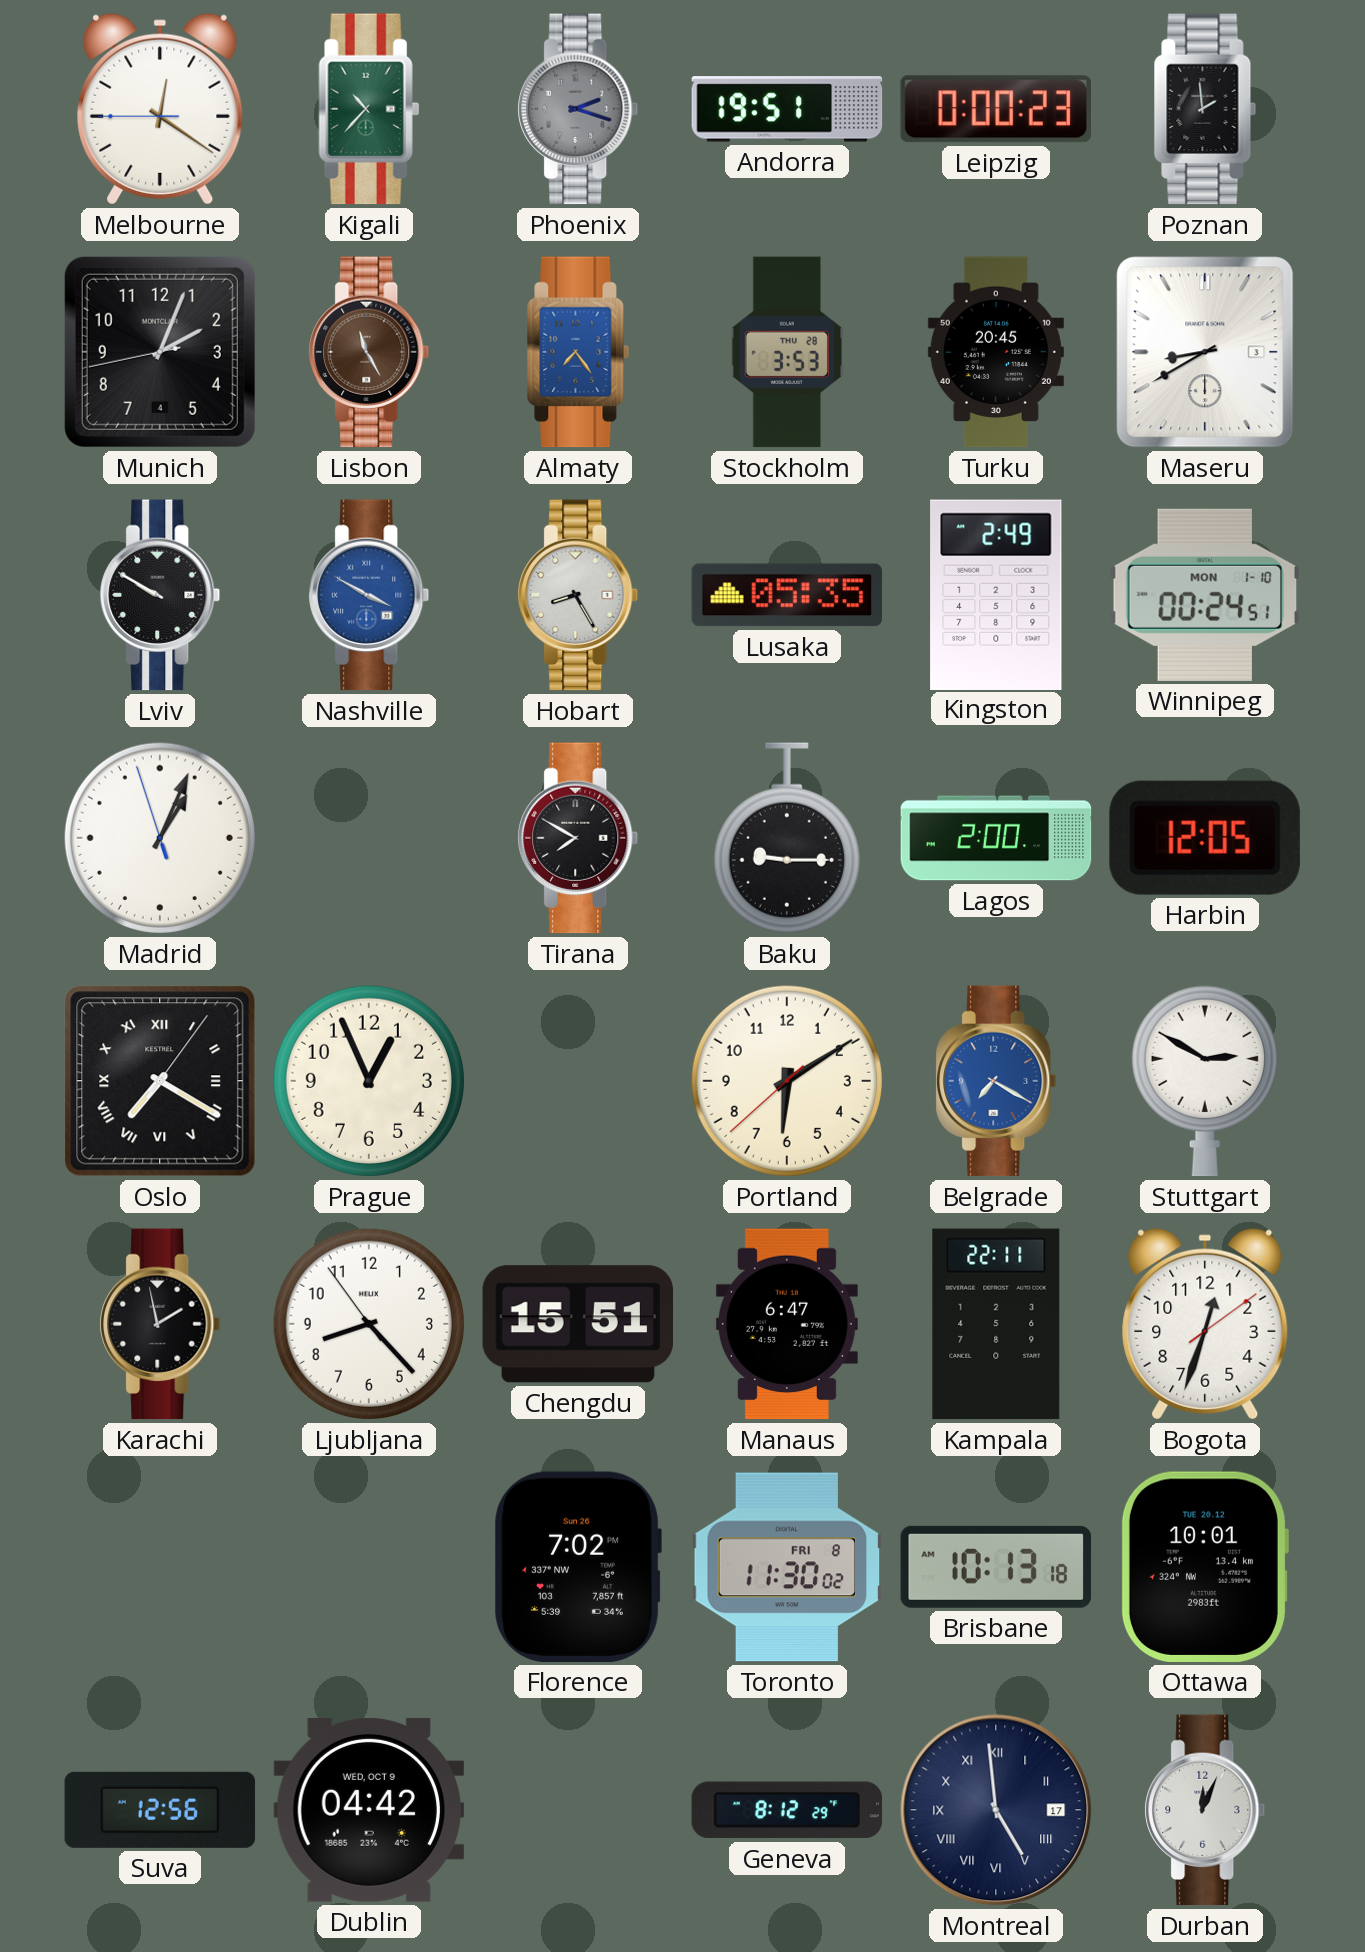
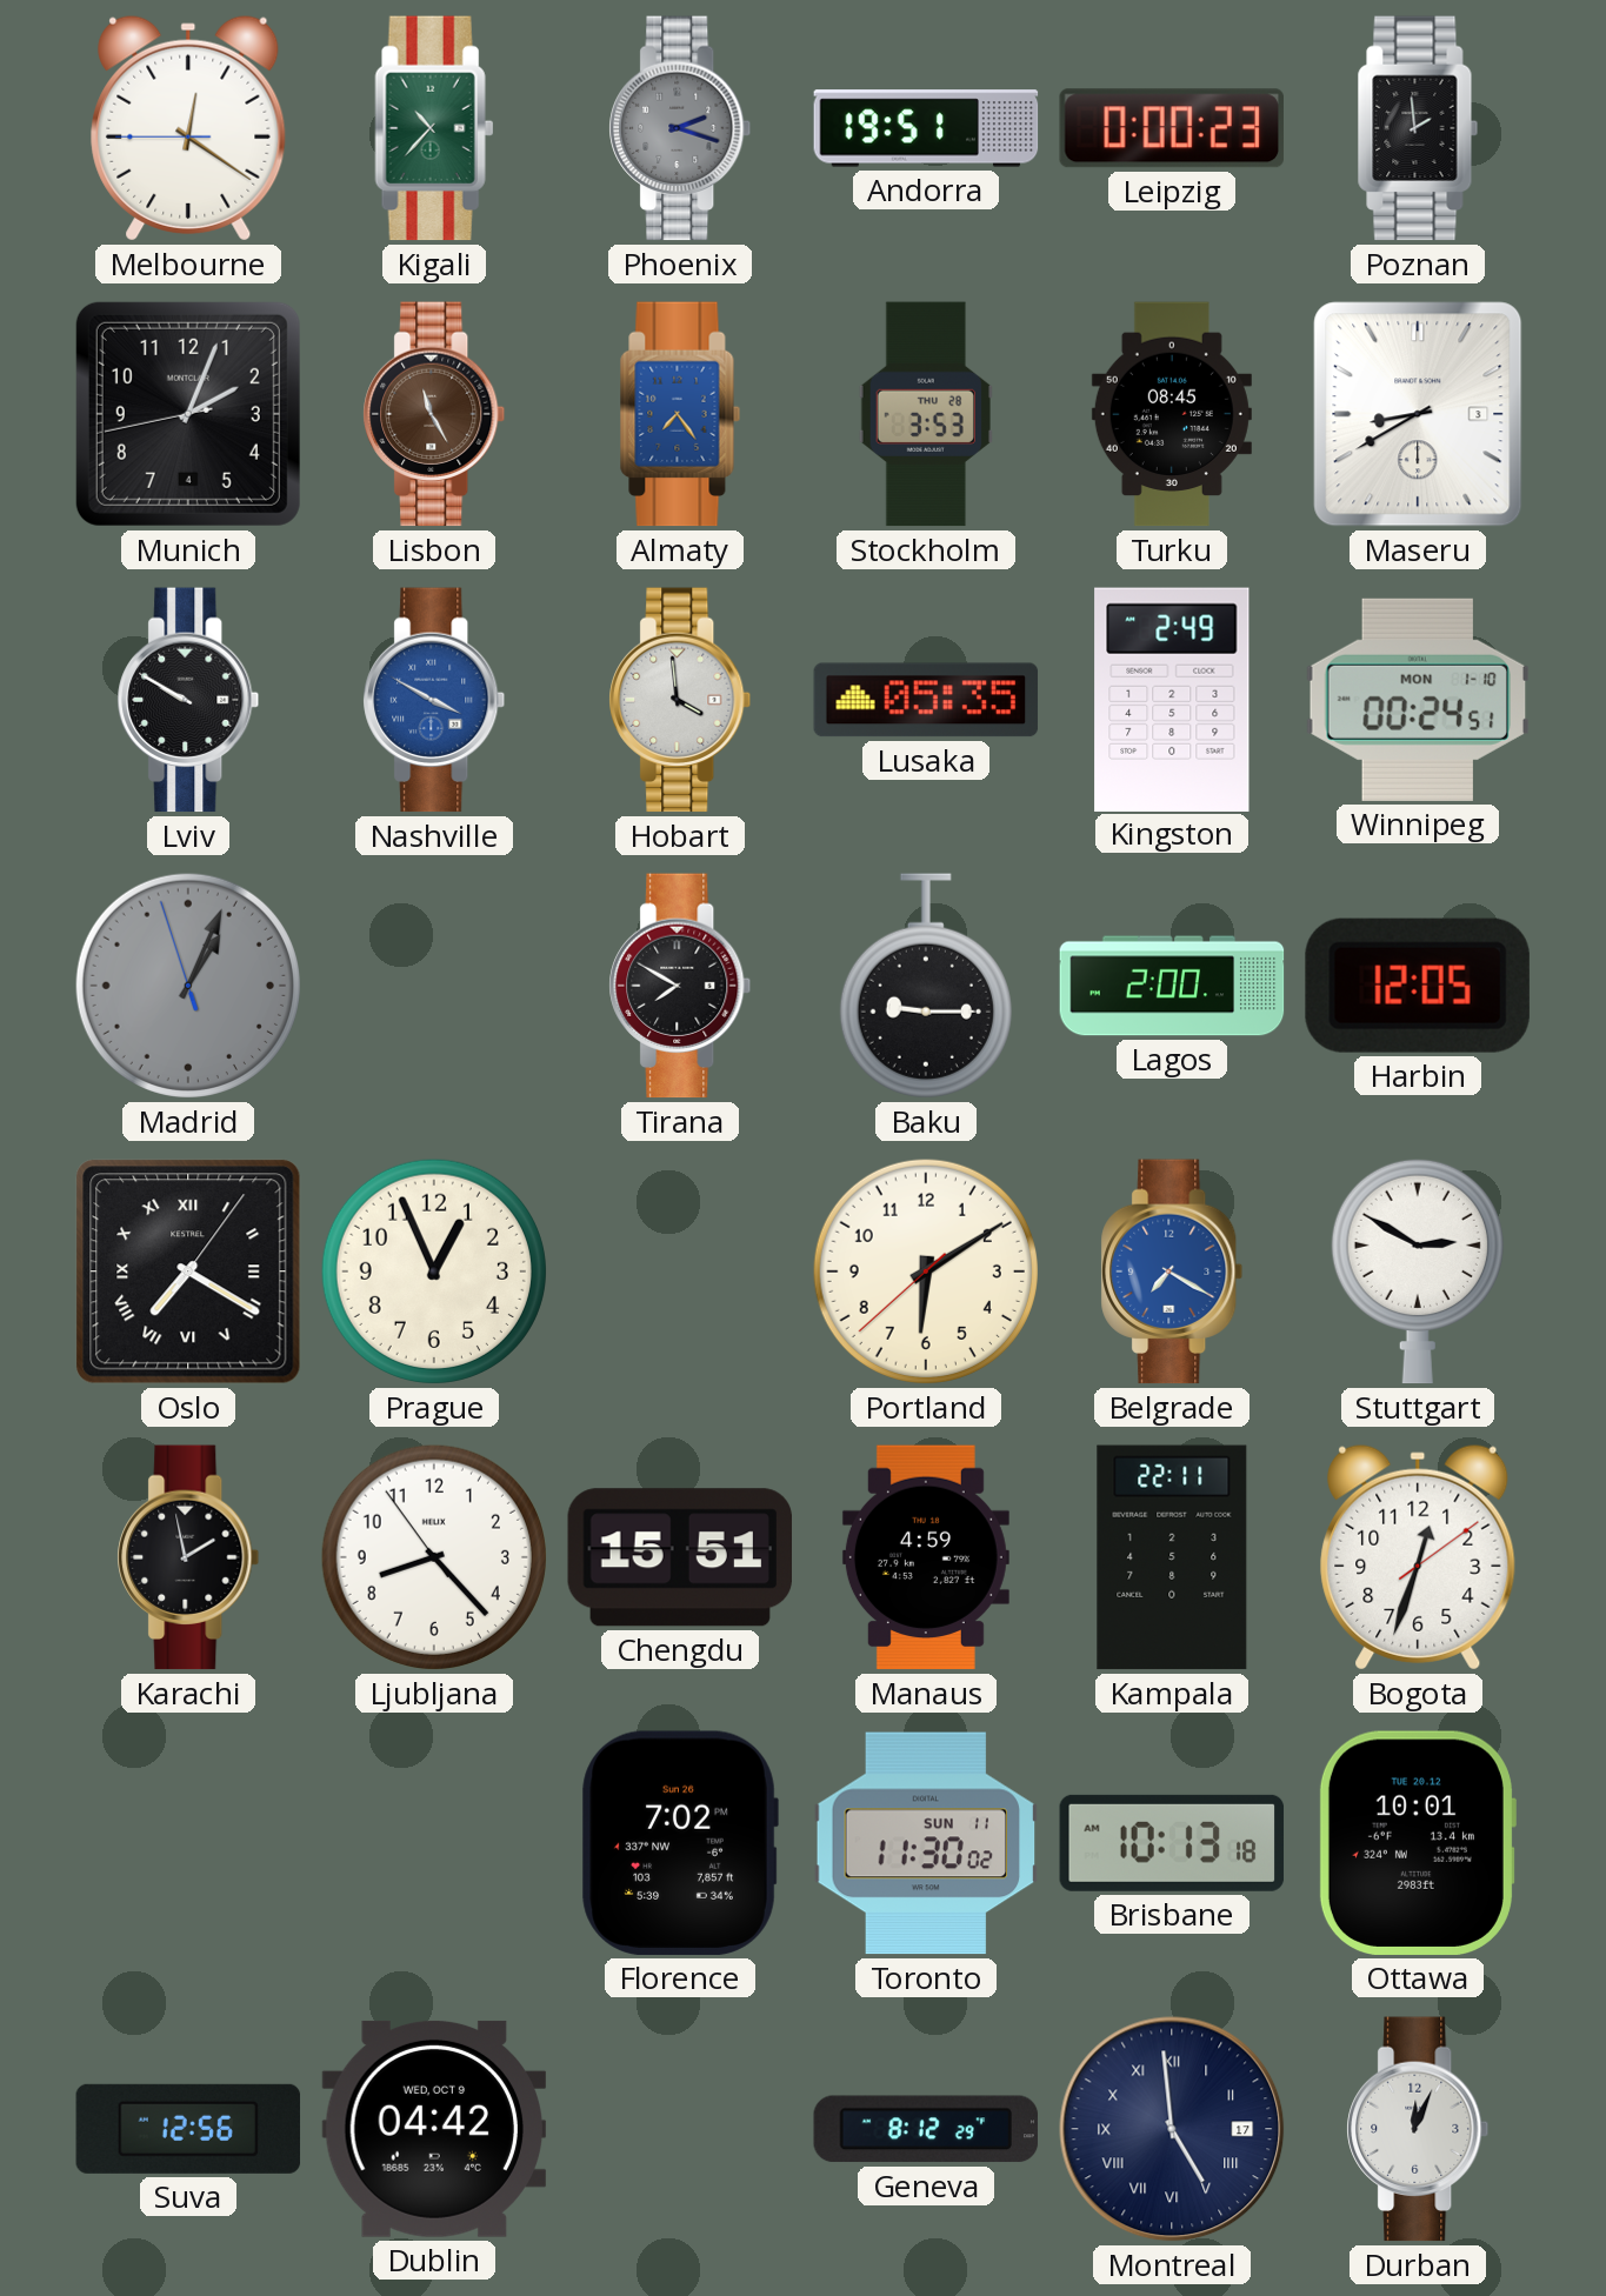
Turku: 20:45 -> 08:45
Hobart: 8:25 -> 3:59
Madrid dial: white -> grey
Manaus: 6:47 -> 4:59
Toronto date: FRI 8 -> SUN 11
